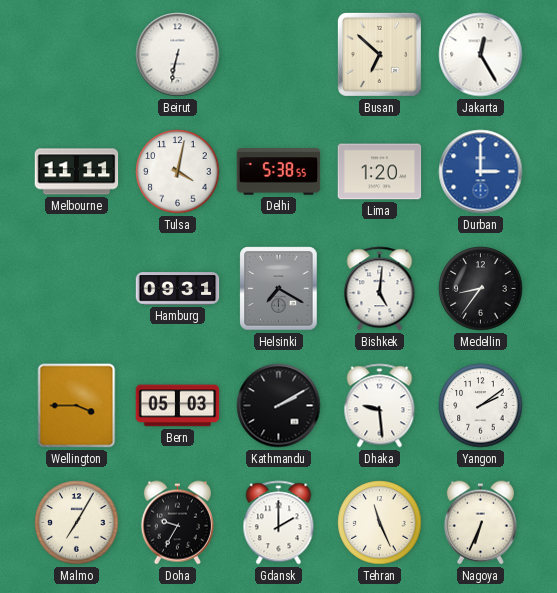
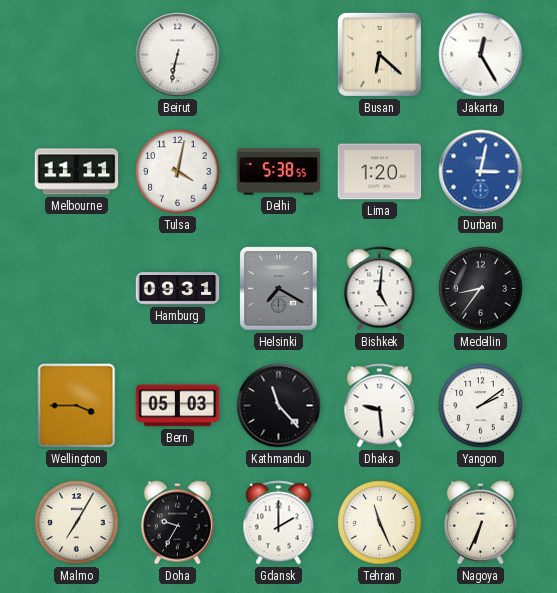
Busan: 6:52 -> 6:22
Durban: 3:00 -> 3:02
Kathmandu: 2:10 -> 11:23
